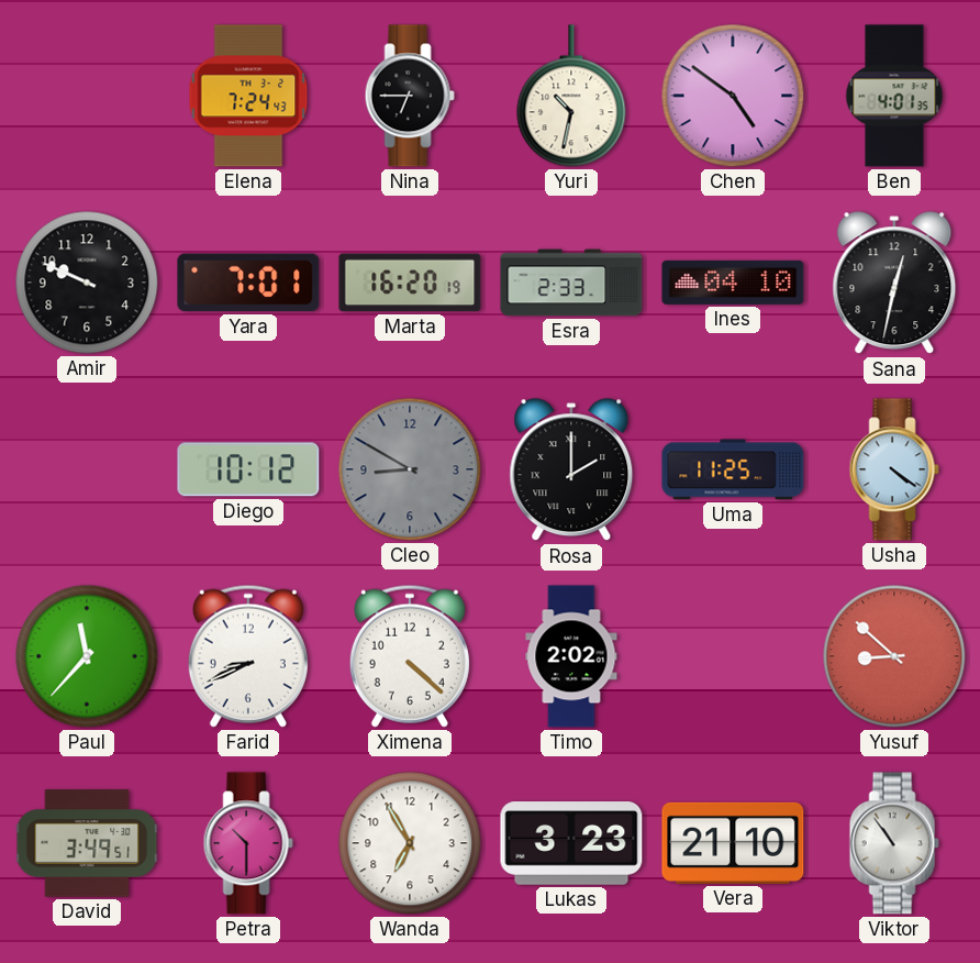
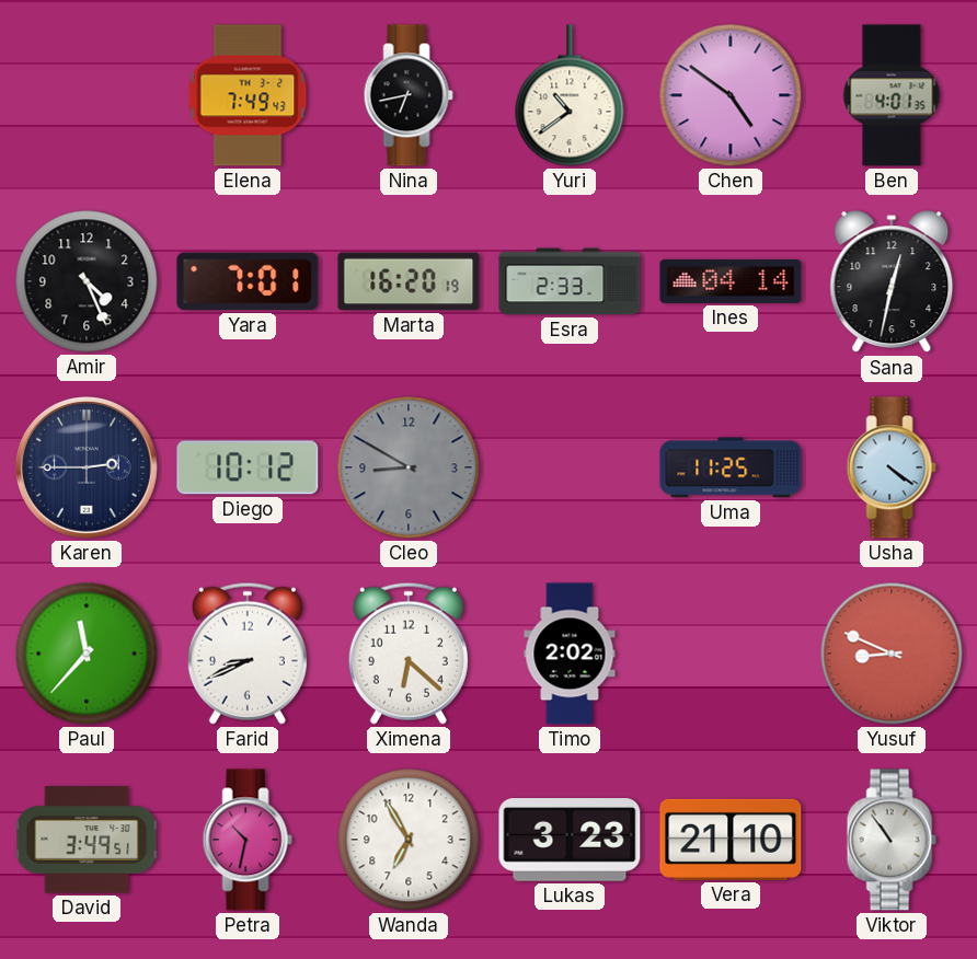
Elena: 7:24 -> 7:49
Nina: 6:45 -> 6:43
Yuri: 10:32 -> 10:39
Amir: 9:49 -> 4:26
Ines: 04:10 -> 04:14
Karen: none -> 2:45
Rosa: 2:00 -> none
Ximena: 4:22 -> 6:22
Yusuf: 8:52 -> 8:49
Petra: 10:30 -> 10:32
